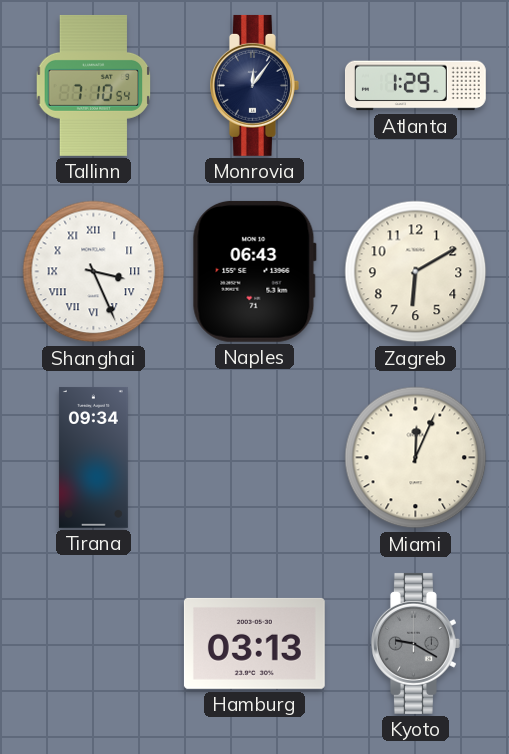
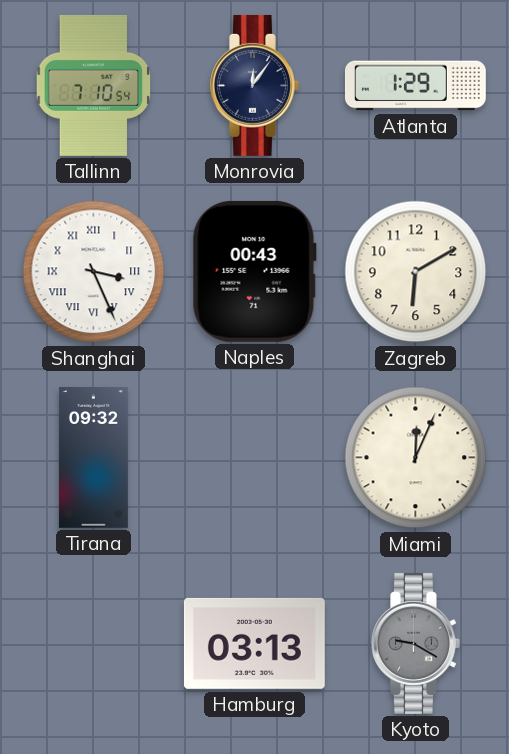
Naples: 06:43 -> 00:43
Tirana: 09:34 -> 09:32
